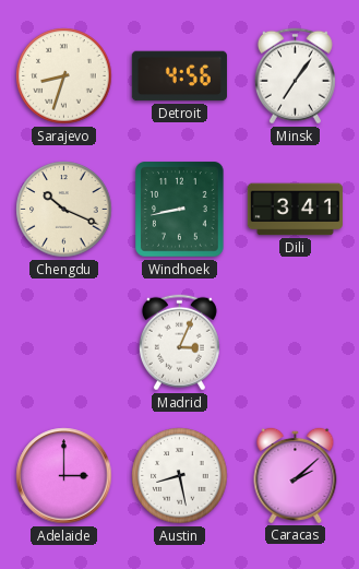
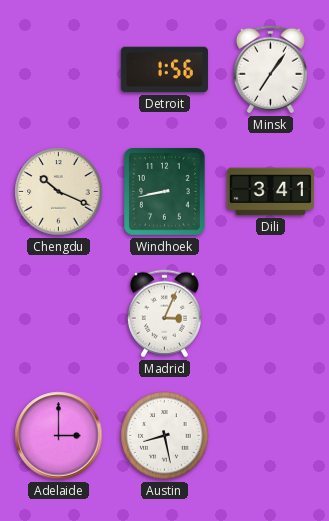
Sarajevo: 8:33 -> none
Detroit: 4:56 -> 1:56
Caracas: 2:08 -> none
